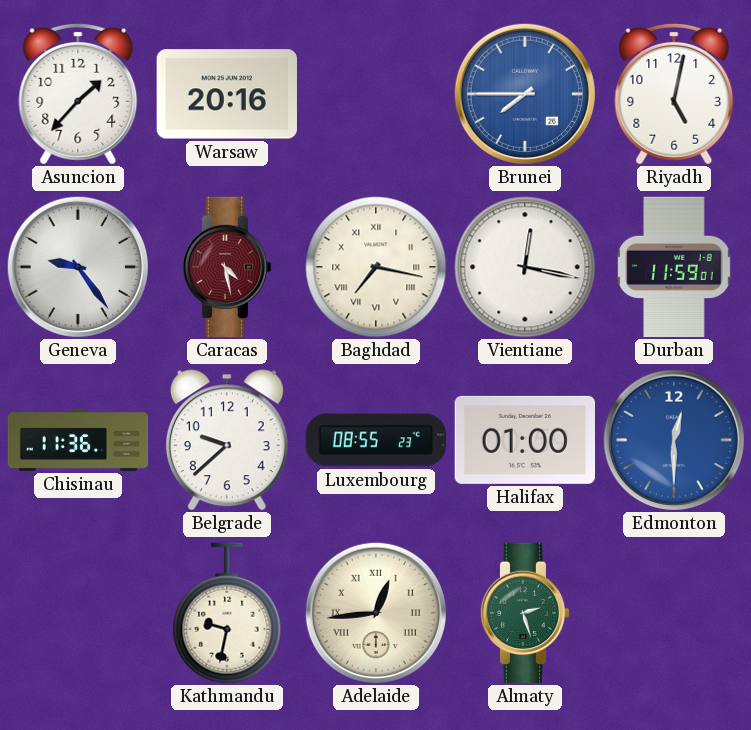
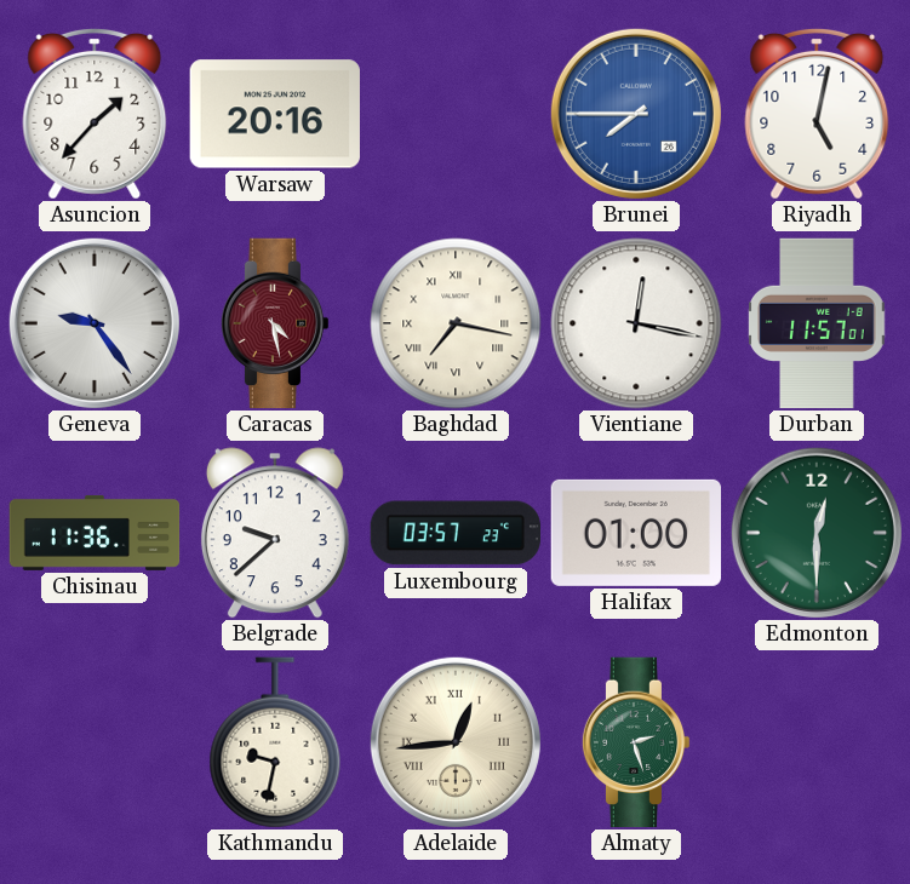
Durban: 11:59 -> 11:57
Luxembourg: 08:55 -> 03:57
Edmonton dial: blue -> green
